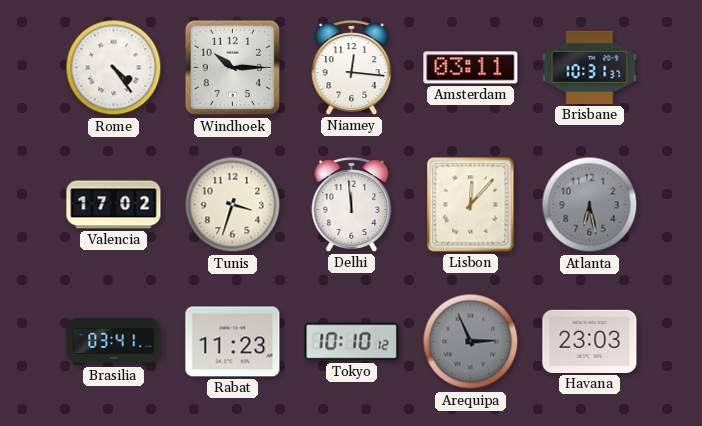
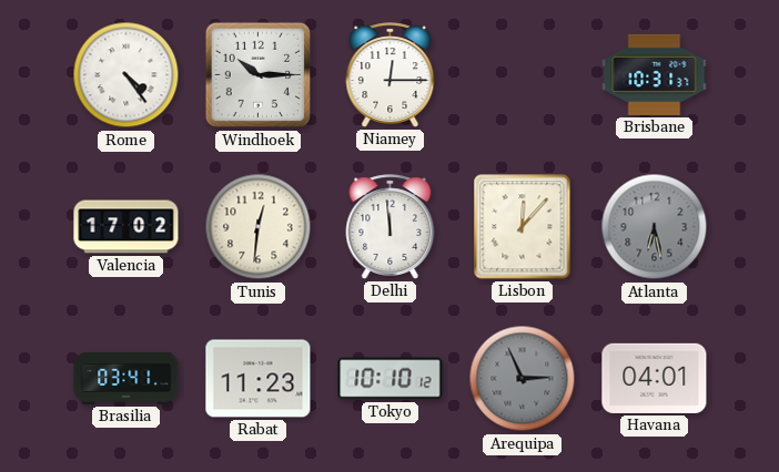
Niamey: 12:16 -> 12:15
Amsterdam: 03:11 -> none
Tunis: 3:33 -> 12:31
Havana: 23:03 -> 04:01
